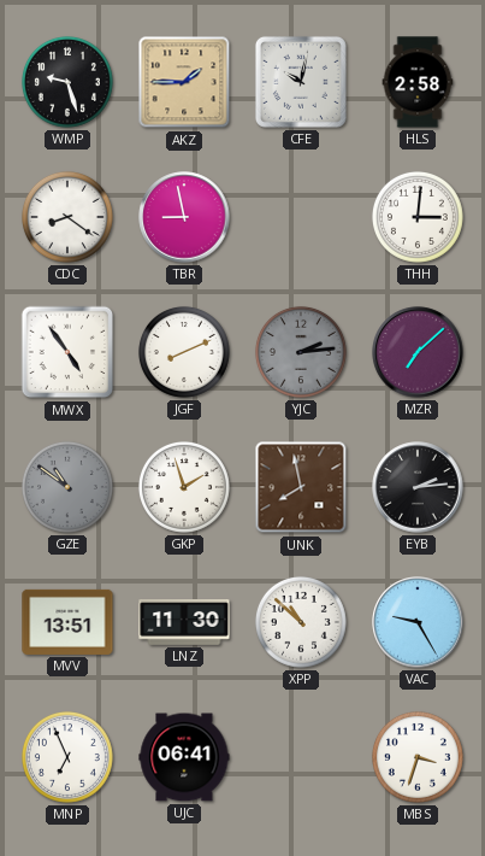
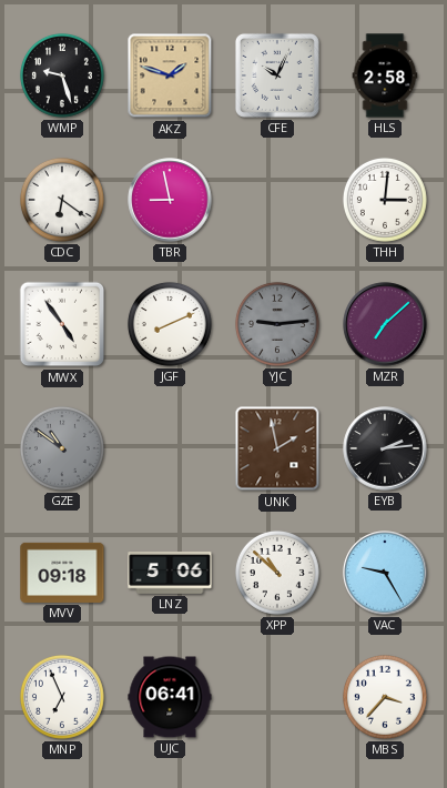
AKZ: 1:45 -> 1:48
CFE: 10:02 -> 10:04
CDC: 8:21 -> 6:21
YJC: 2:14 -> 9:14
GKP: 1:57 -> none
UNK: 7:58 -> 1:58
MVV: 13:51 -> 09:18
LNZ: 11:30 -> 5:06
MBS: 3:33 -> 3:37
